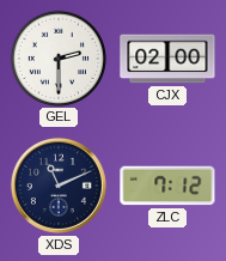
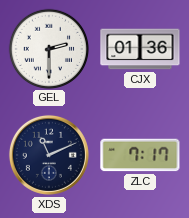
CJX: 02:00 -> 01:36
ZLC: 7:12 -> 7:17
